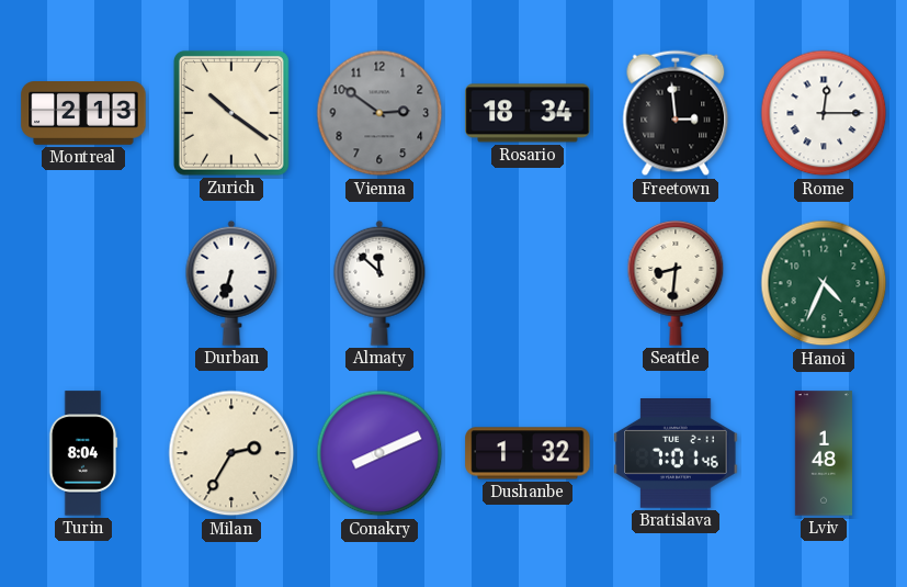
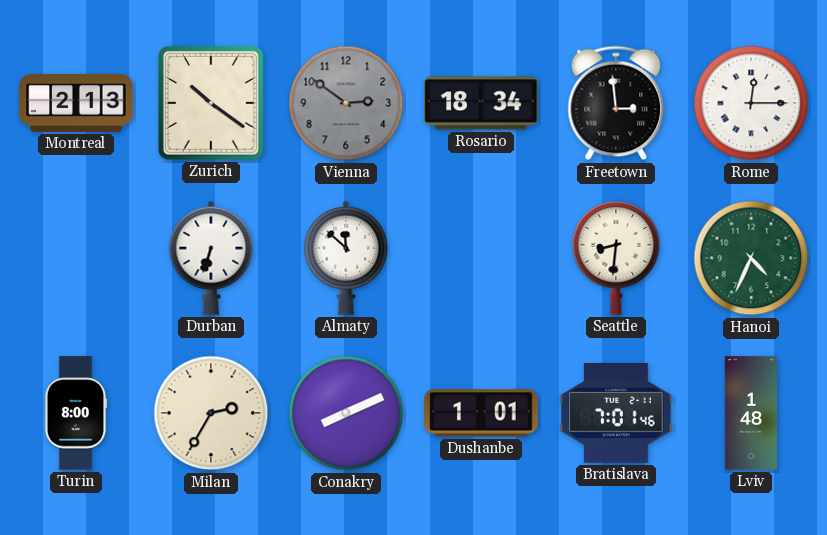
Turin: 8:04 -> 8:00
Dushanbe: 1:32 -> 1:01
